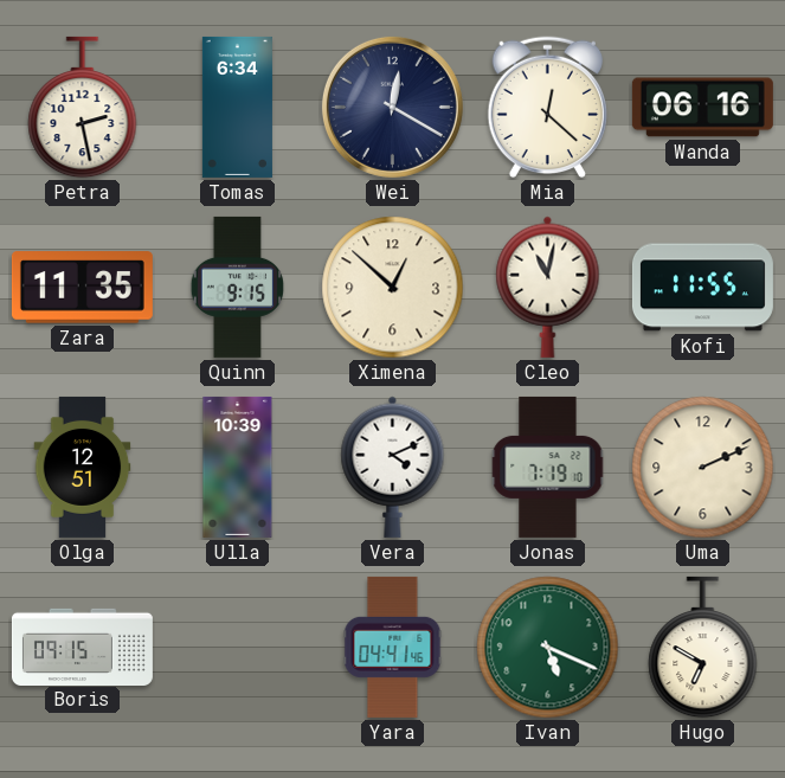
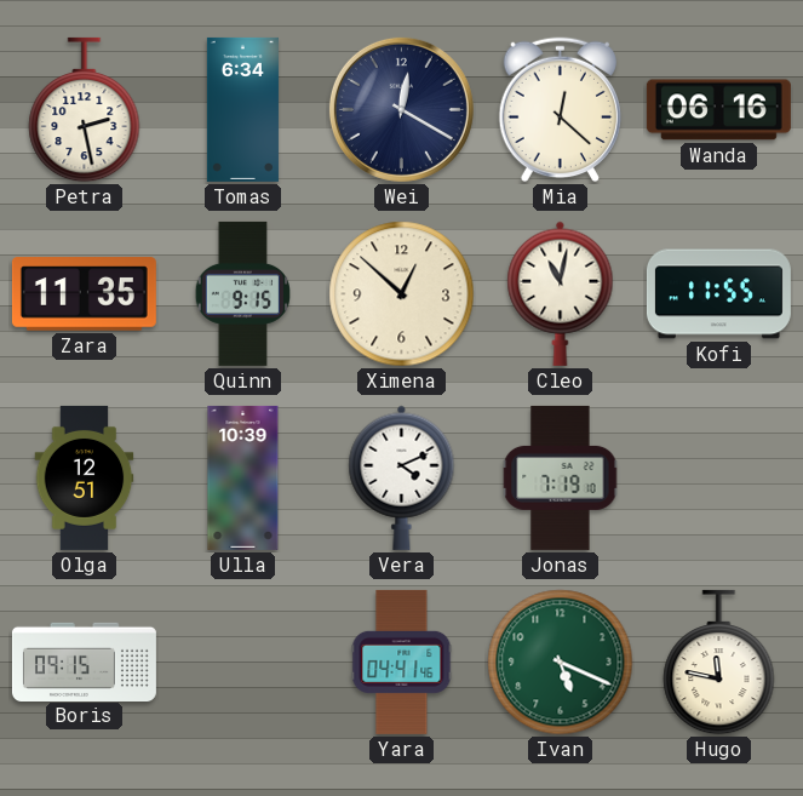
Uma: 2:11 -> none
Hugo: 6:50 -> 11:47
